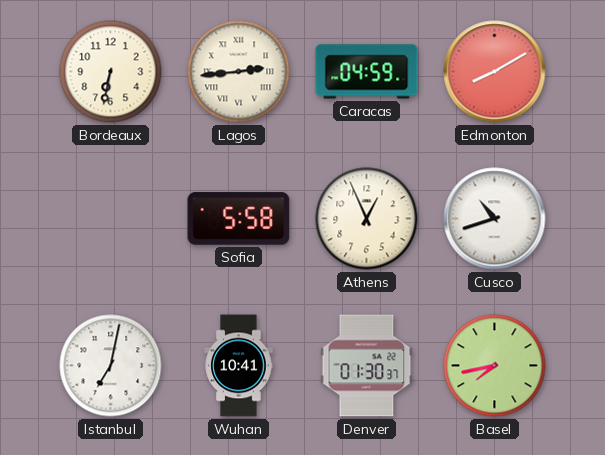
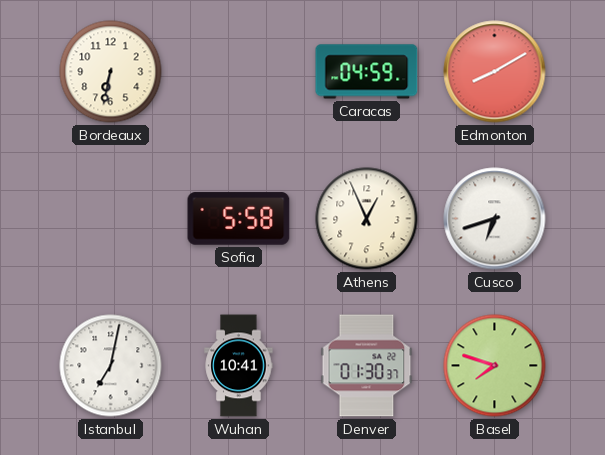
Lagos: 2:44 -> none
Cusco: 10:42 -> 6:42
Basel: 7:43 -> 7:48
